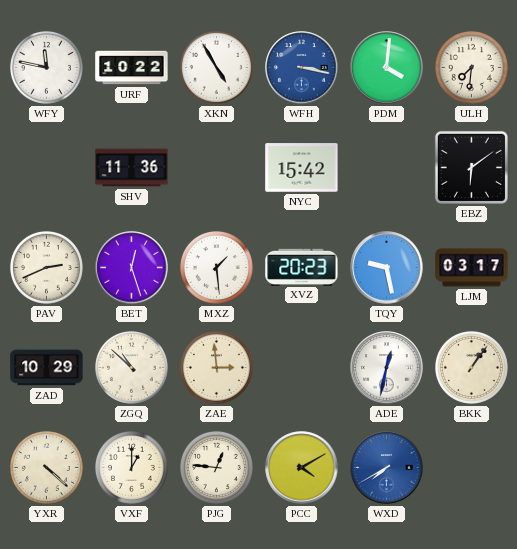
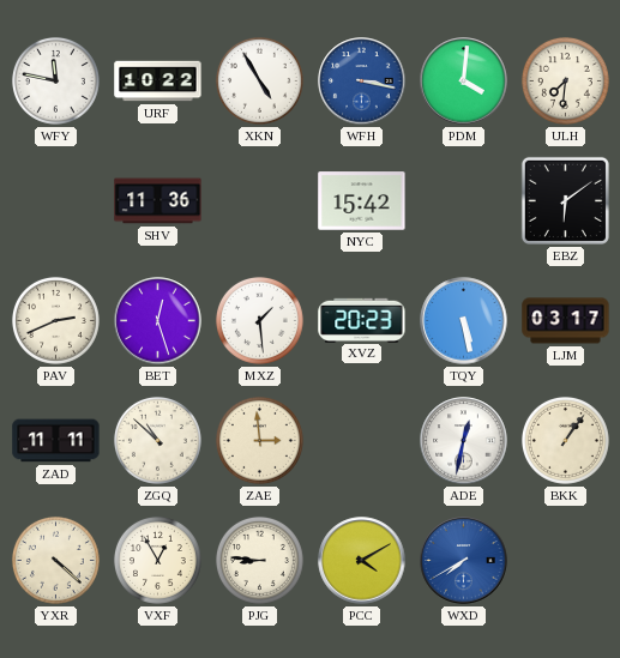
TQY: 9:28 -> 5:28
ZAD: 10:29 -> 11:11
VXF: 1:00 -> 12:55
PJG: 12:46 -> 8:46
